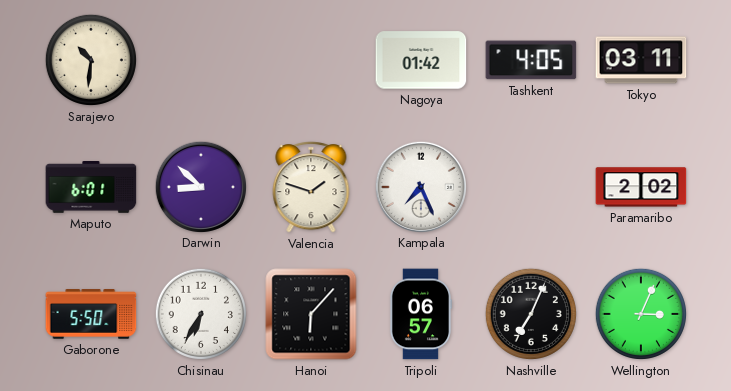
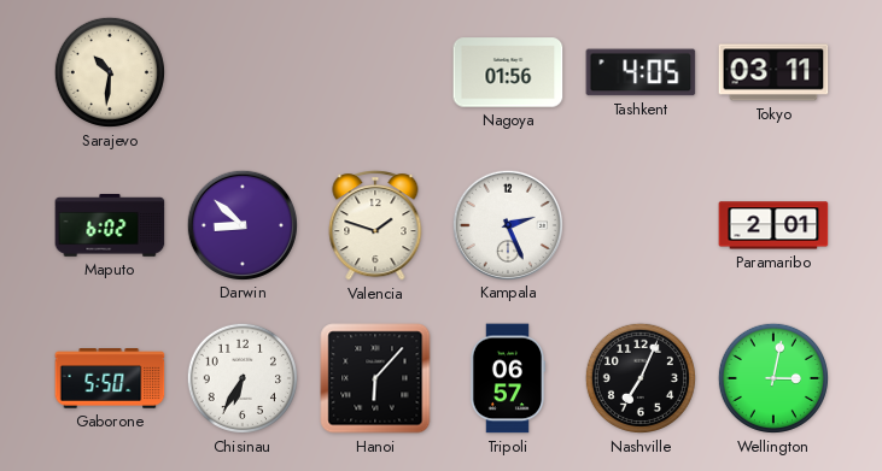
Nagoya: 01:42 -> 01:56
Maputo: 6:01 -> 6:02
Kampala: 7:26 -> 2:26
Paramaribo: 2:02 -> 2:01
Wellington: 3:04 -> 3:02
